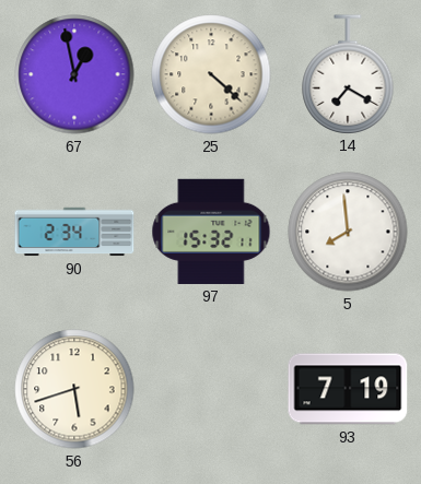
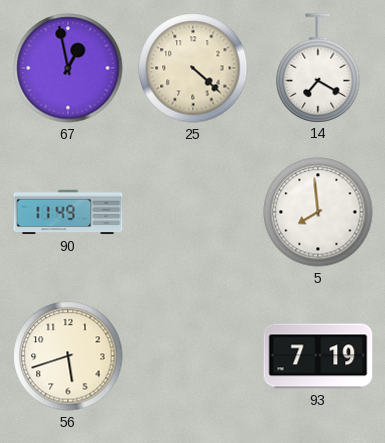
90: 2:34 -> 11:49
97: 15:32 -> none
